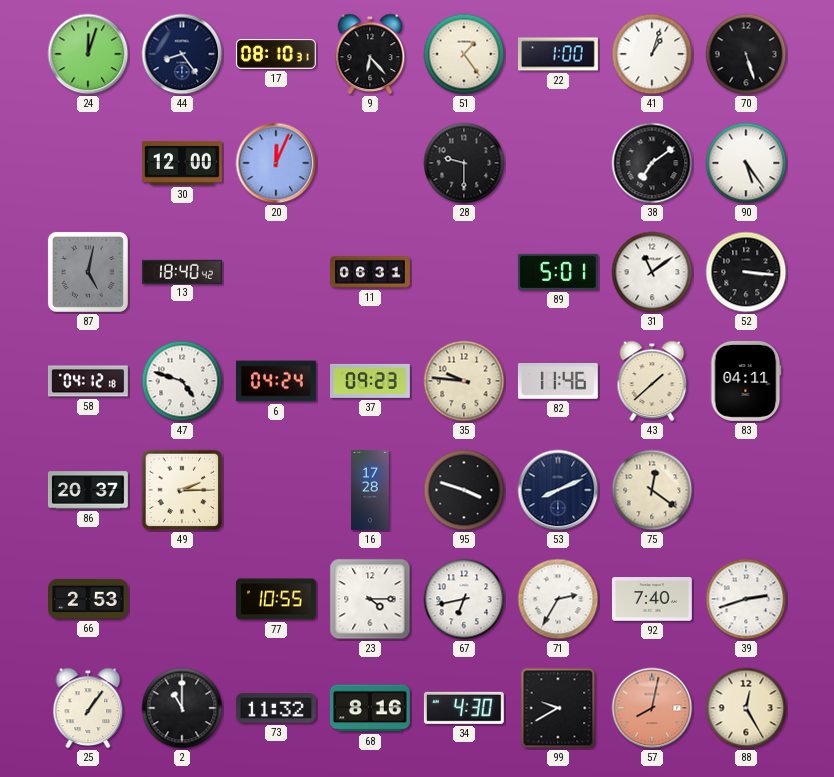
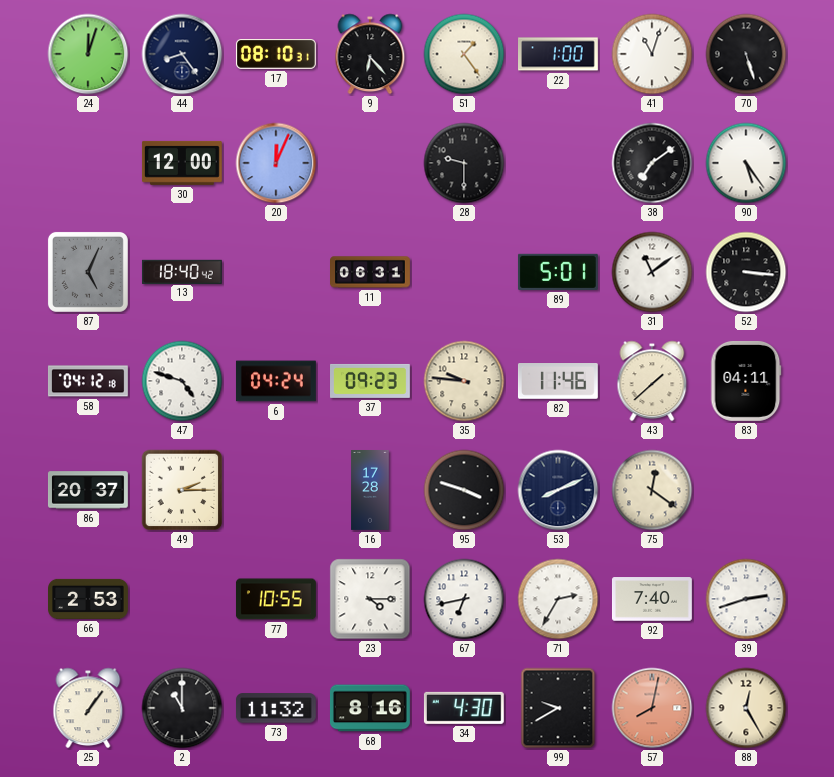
41: 1:03 -> 11:03
87: 5:02 -> 5:04
